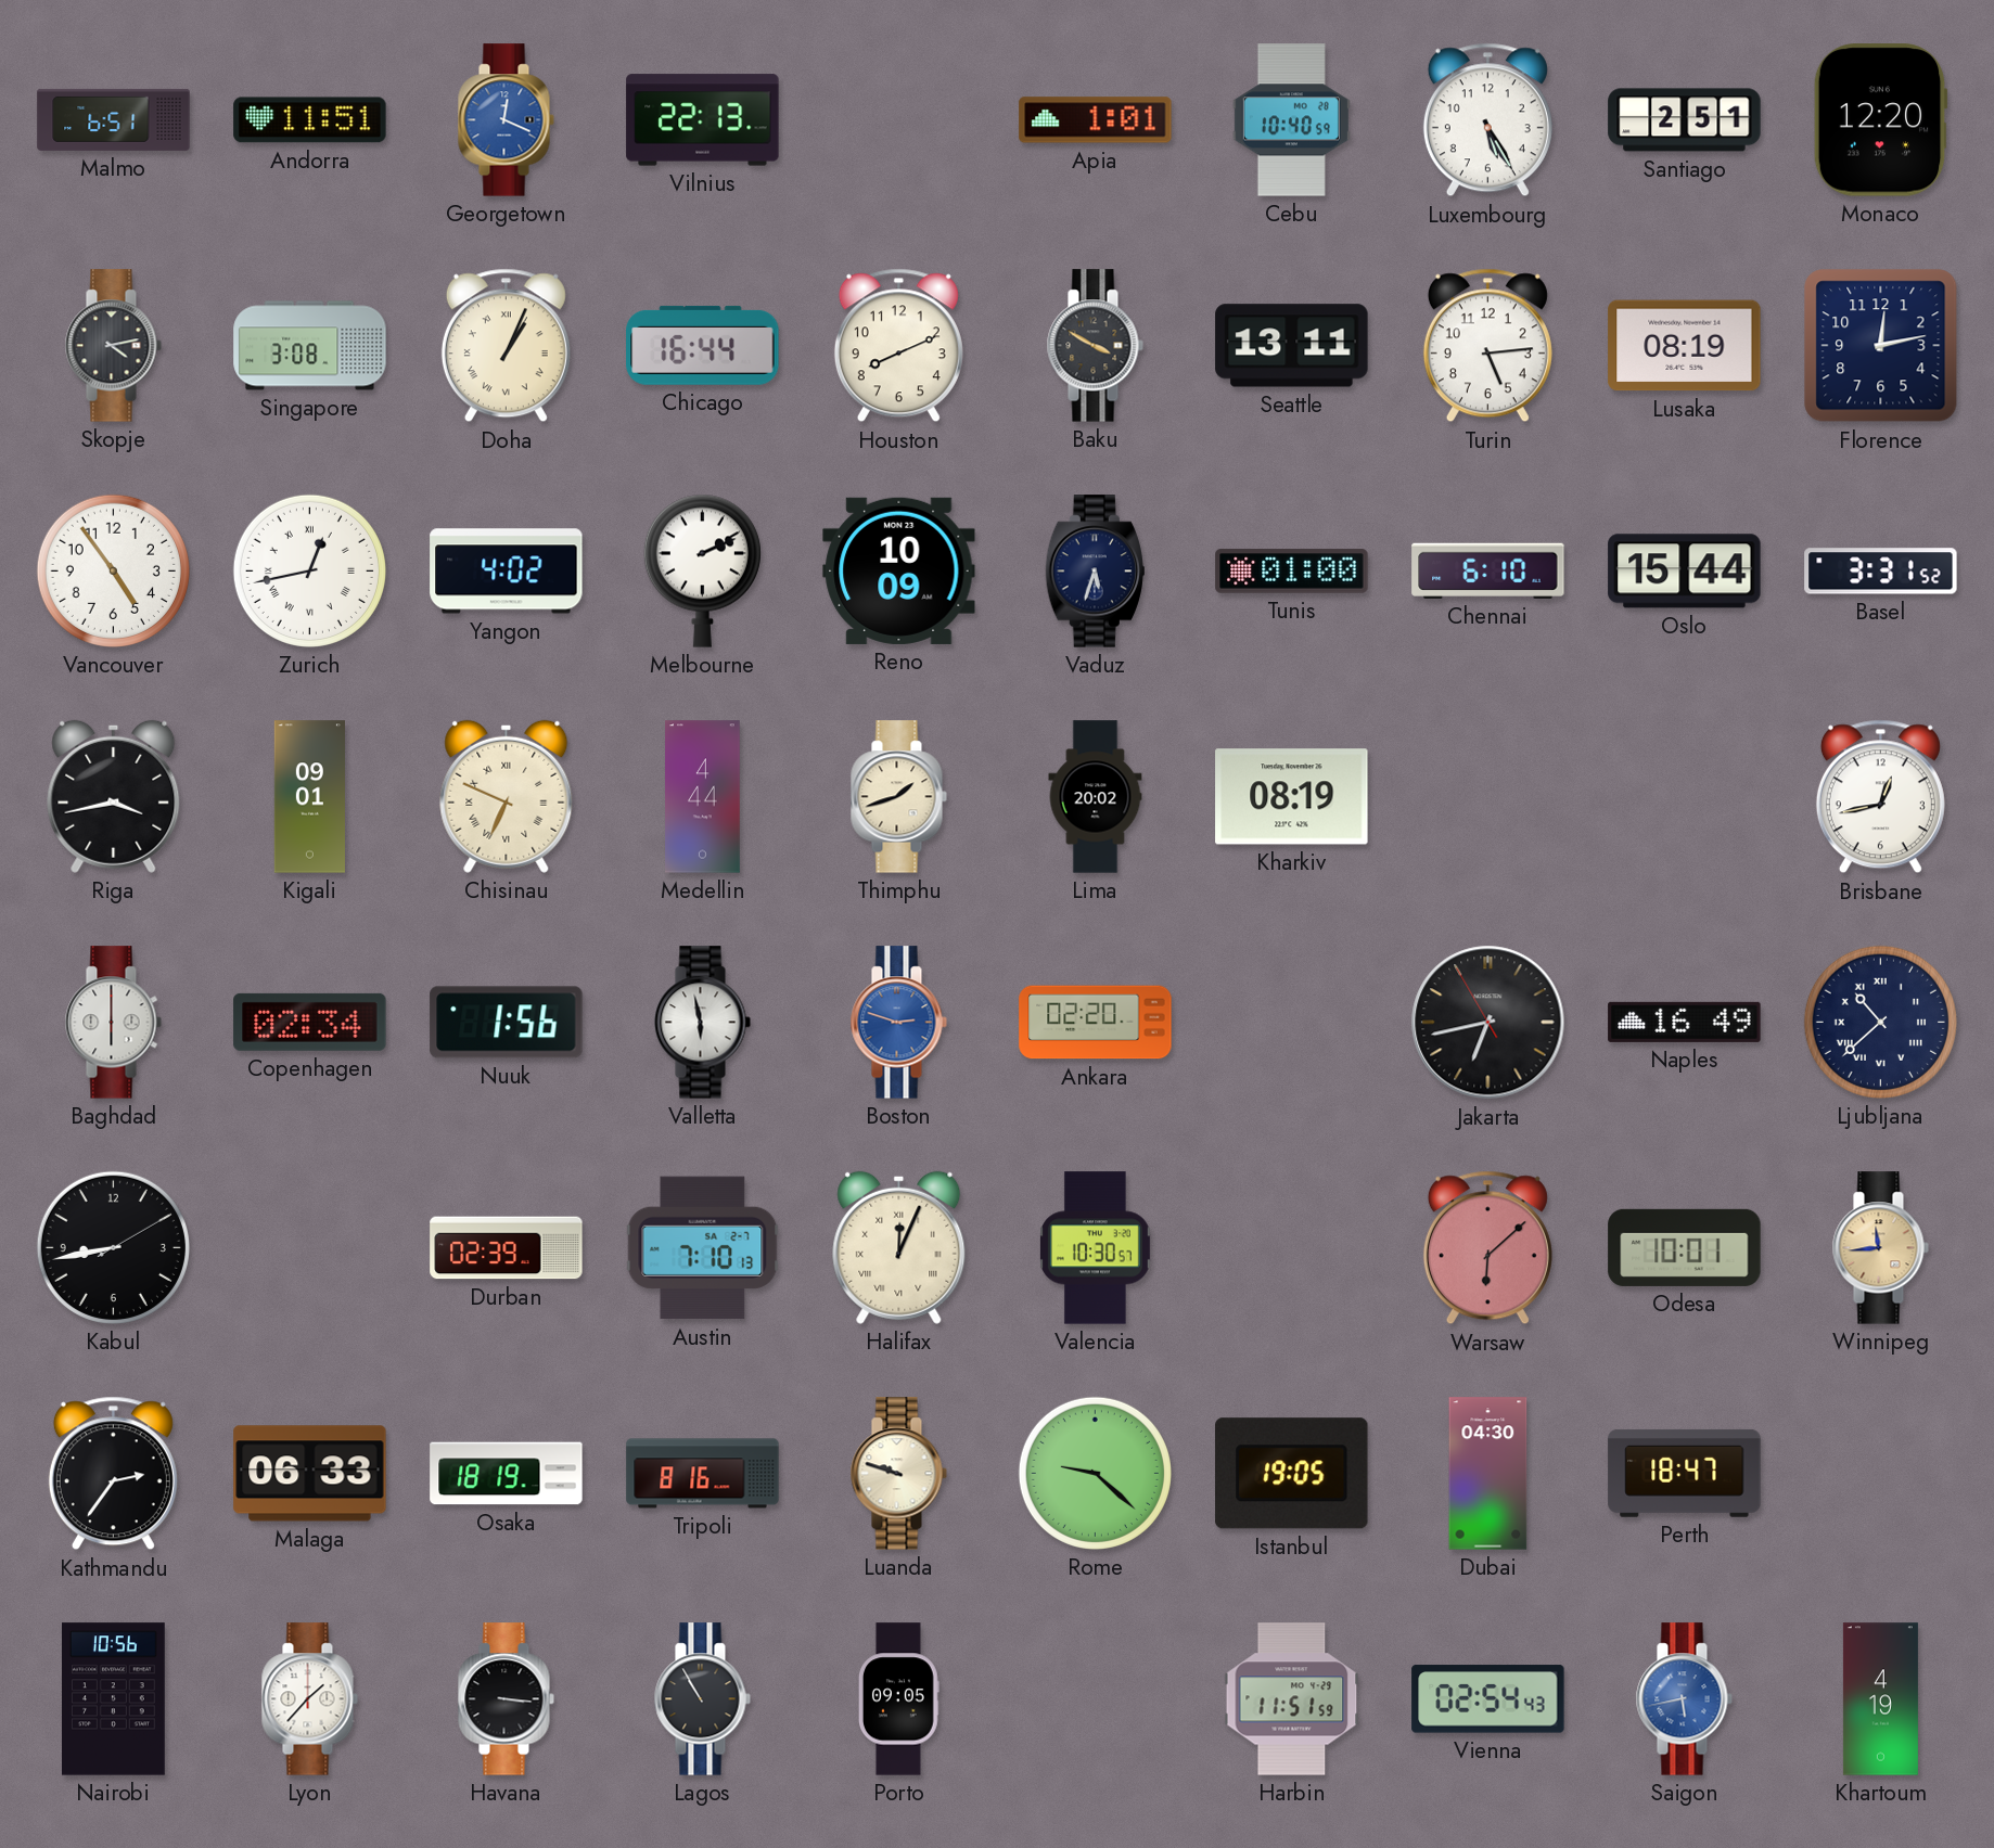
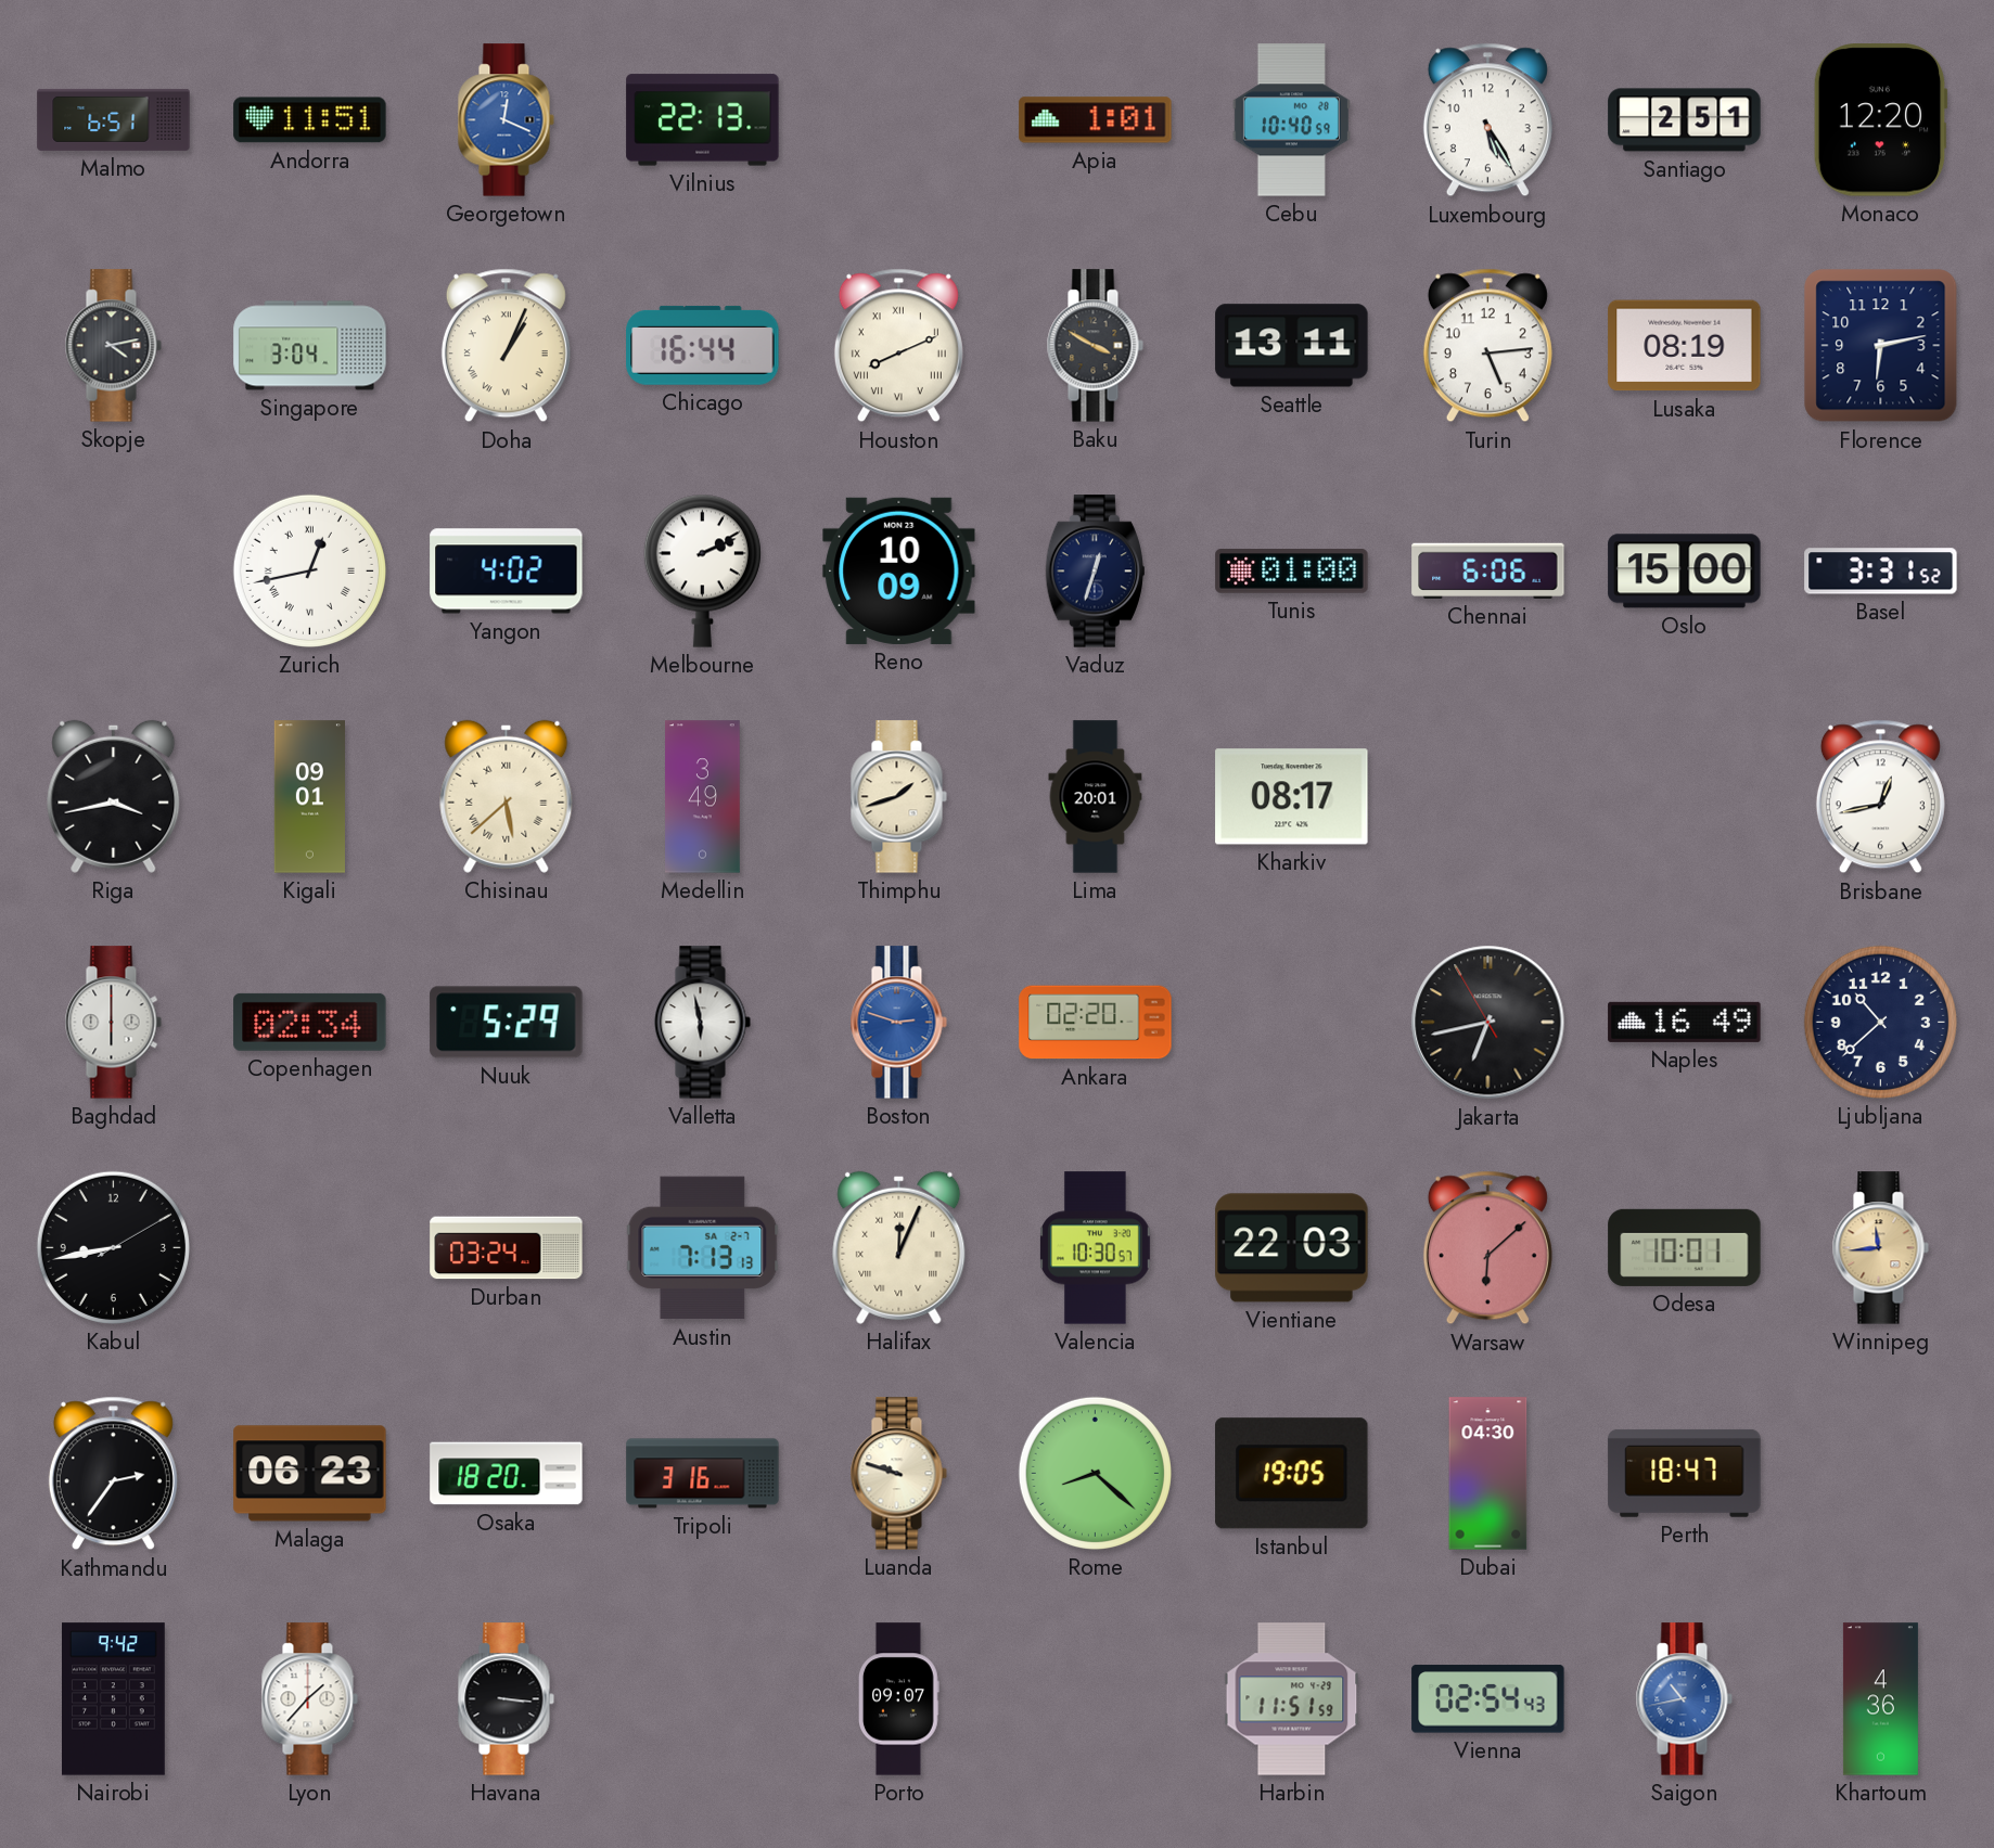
Singapore: 3:08 -> 3:04
Houston numerals: Arabic -> Roman
Florence: 12:13 -> 6:13
Vancouver: 4:54 -> none
Vaduz: 5:33 -> 12:33
Chennai: 6:10 -> 6:06
Oslo: 15:44 -> 15:00
Chisinau: 6:49 -> 5:38
Medellin: 4:44 -> 3:49
Lima: 20:02 -> 20:01
Kharkiv: 08:19 -> 08:17
Nuuk: 1:56 -> 5:29
Ljubljana numerals: Roman -> Arabic
Durban: 02:39 -> 03:24
Austin: 7:10 -> 7:13
Vientiane: none -> 22:03
Malaga: 06:33 -> 06:23
Osaka: 18:19 -> 18:20
Tripoli: 8:16 -> 3:16
Rome: 9:22 -> 8:22
Nairobi: 10:56 -> 9:42
Lagos: 10:55 -> none
Porto: 09:05 -> 09:07
Saigon: 5:43 -> 10:43
Khartoum: 4:19 -> 4:36
